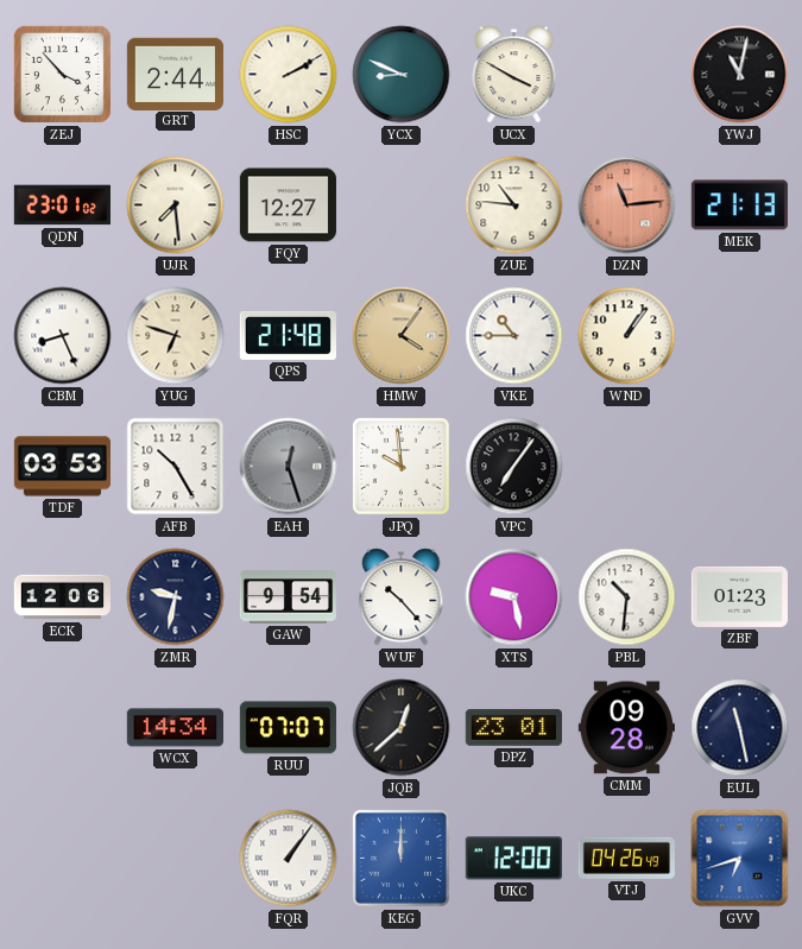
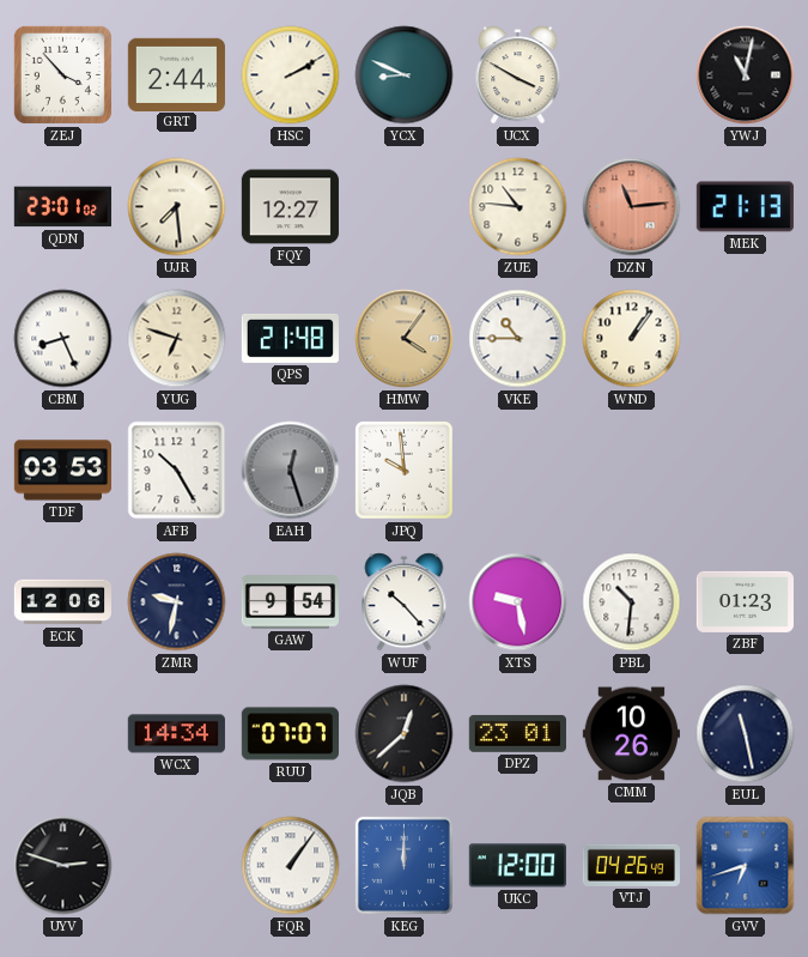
VPC: 7:06 -> none
CMM: 09:28 -> 10:26
UYV: none -> 2:48
